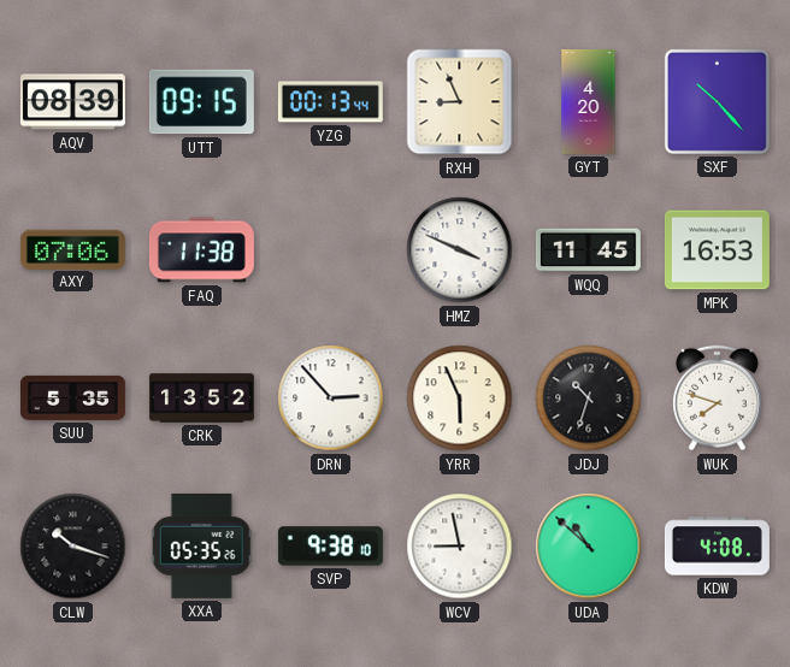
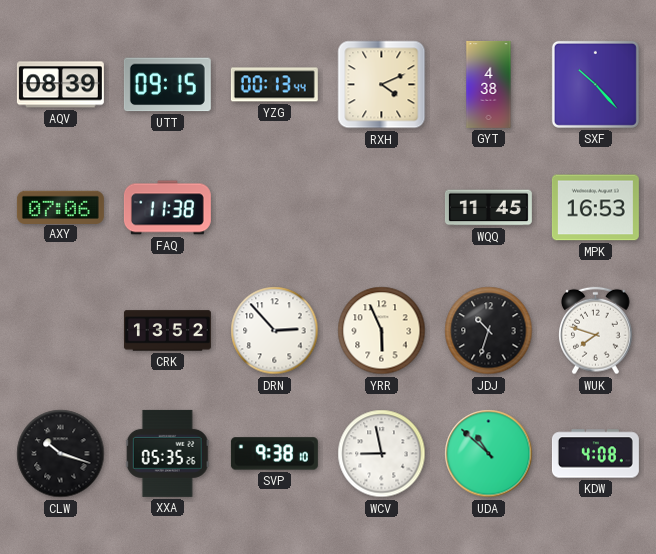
RXH: 8:56 -> 4:11
GYT: 4:20 -> 4:38
HMZ: 3:49 -> none
SUU: 5:35 -> none
